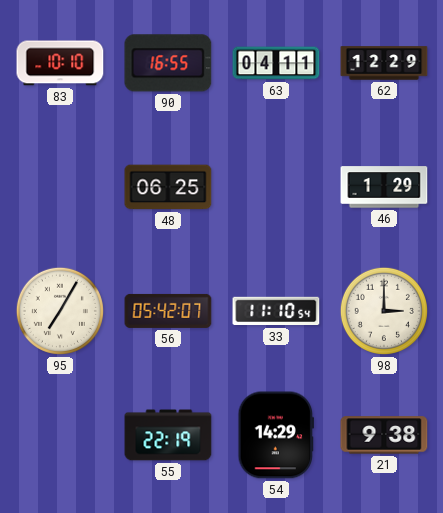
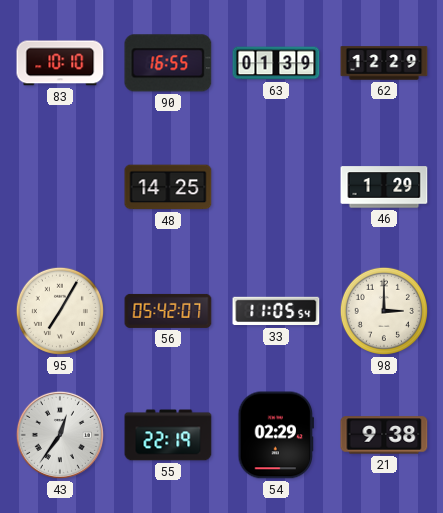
63: 04:11 -> 01:39
48: 06:25 -> 14:25
33: 11:10 -> 11:05
43: none -> 12:36
54: 14:29 -> 02:29
